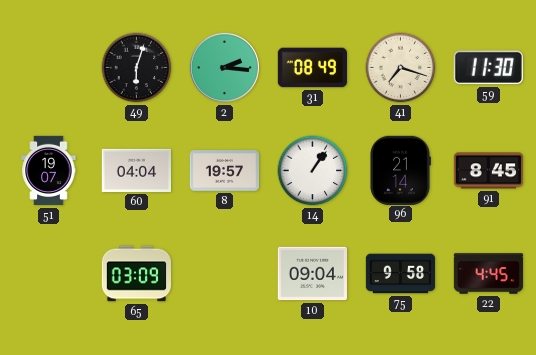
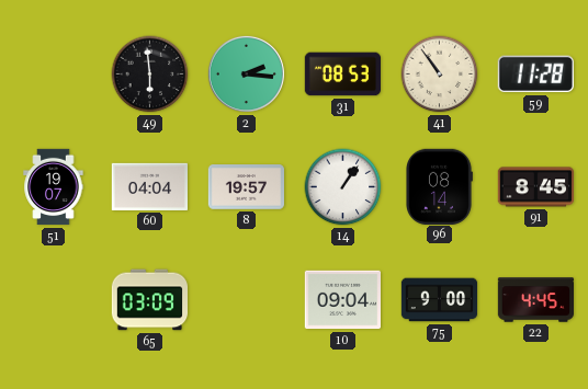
49: 6:03 -> 5:59
31: 08:49 -> 08:53
41: 7:18 -> 10:54
59: 11:30 -> 11:28
96: 21:14 -> 08:14
75: 9:58 -> 9:00
